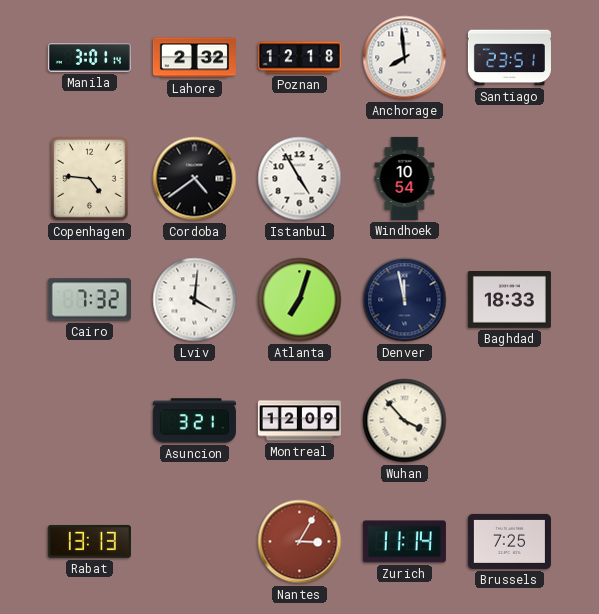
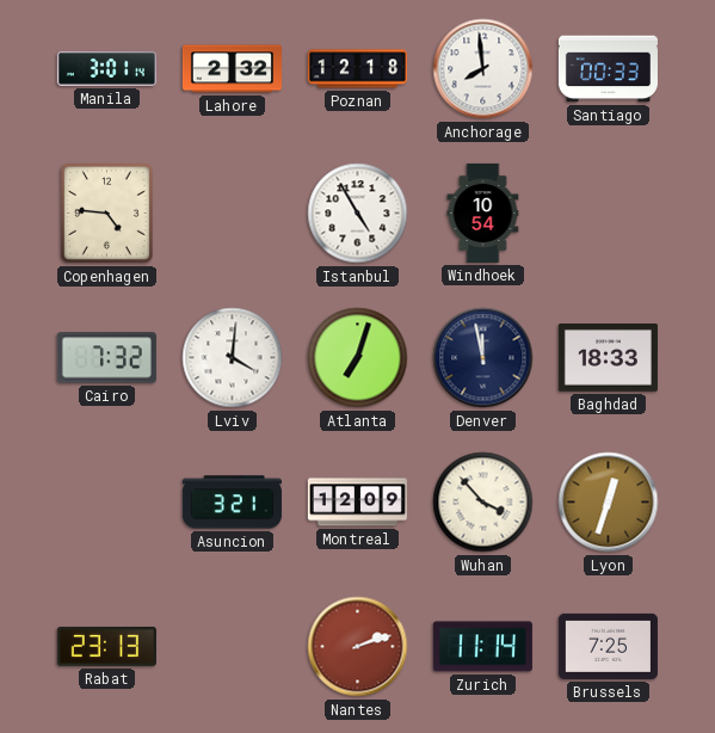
Santiago: 23:51 -> 00:33
Cordoba: 4:39 -> none
Lyon: none -> 12:33
Rabat: 13:13 -> 23:13
Nantes: 3:05 -> 2:12
